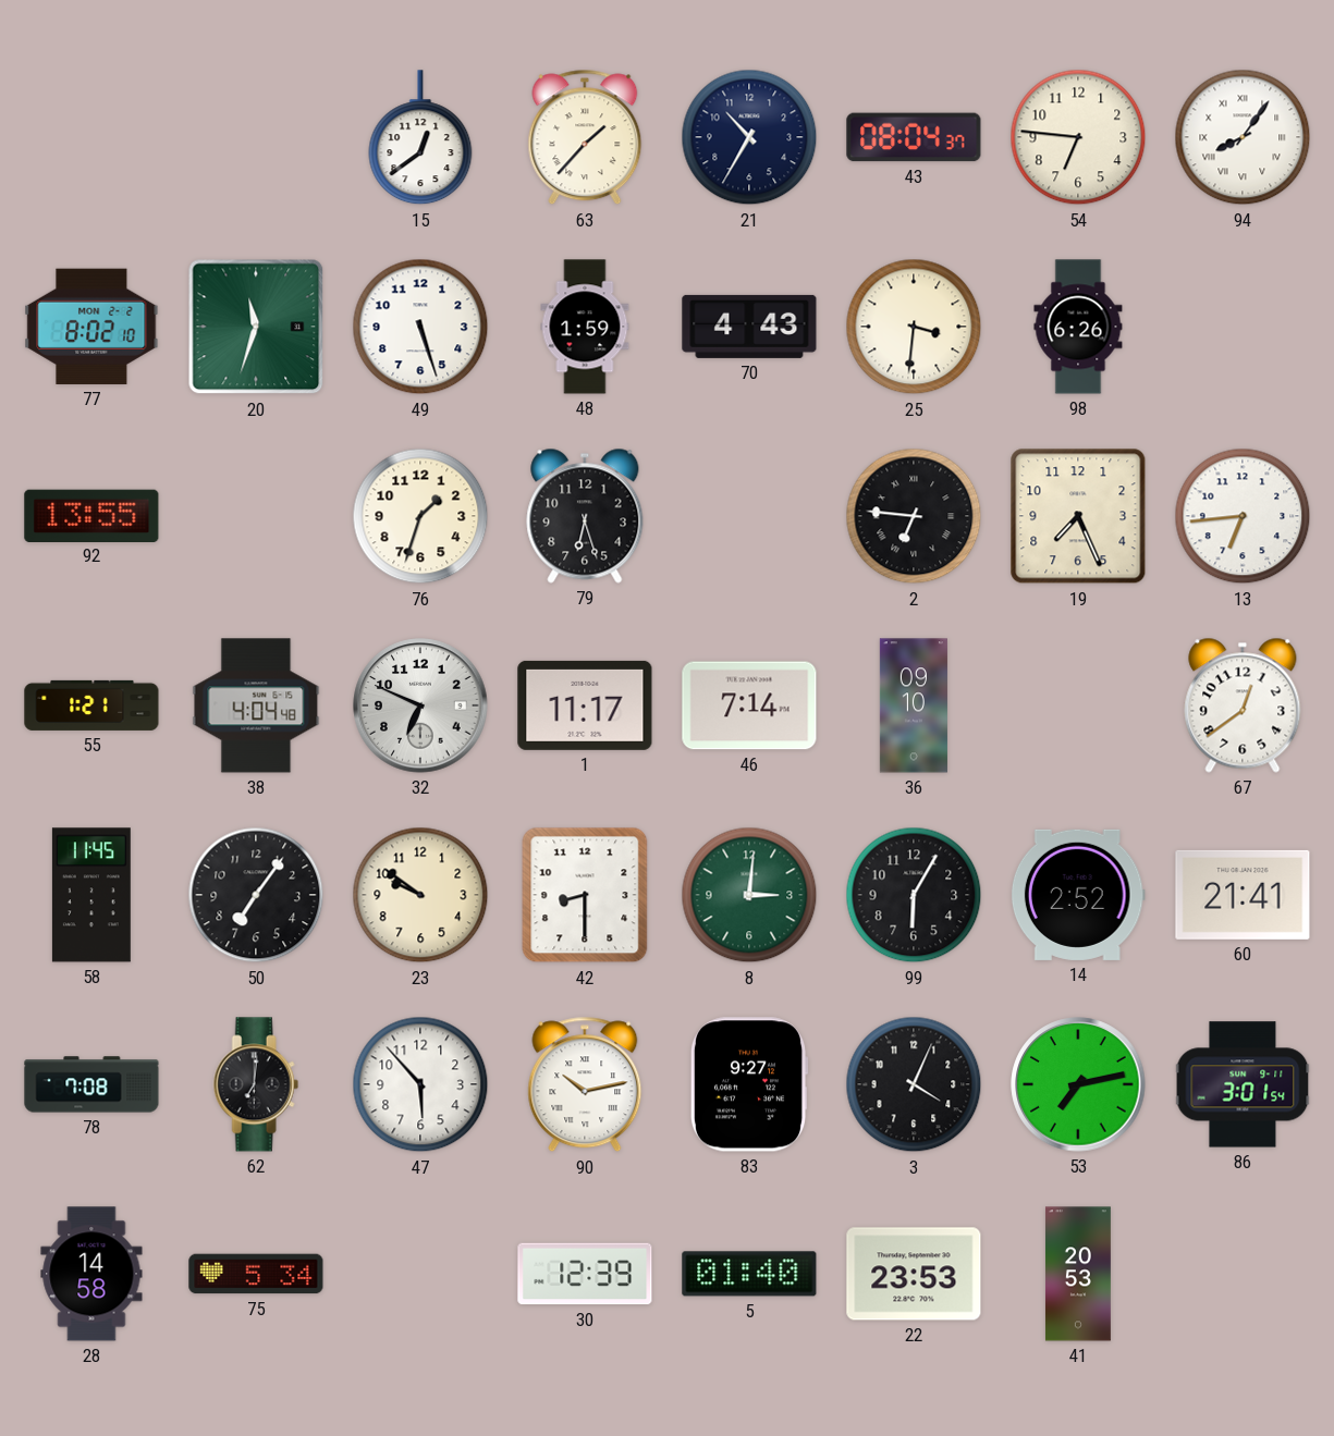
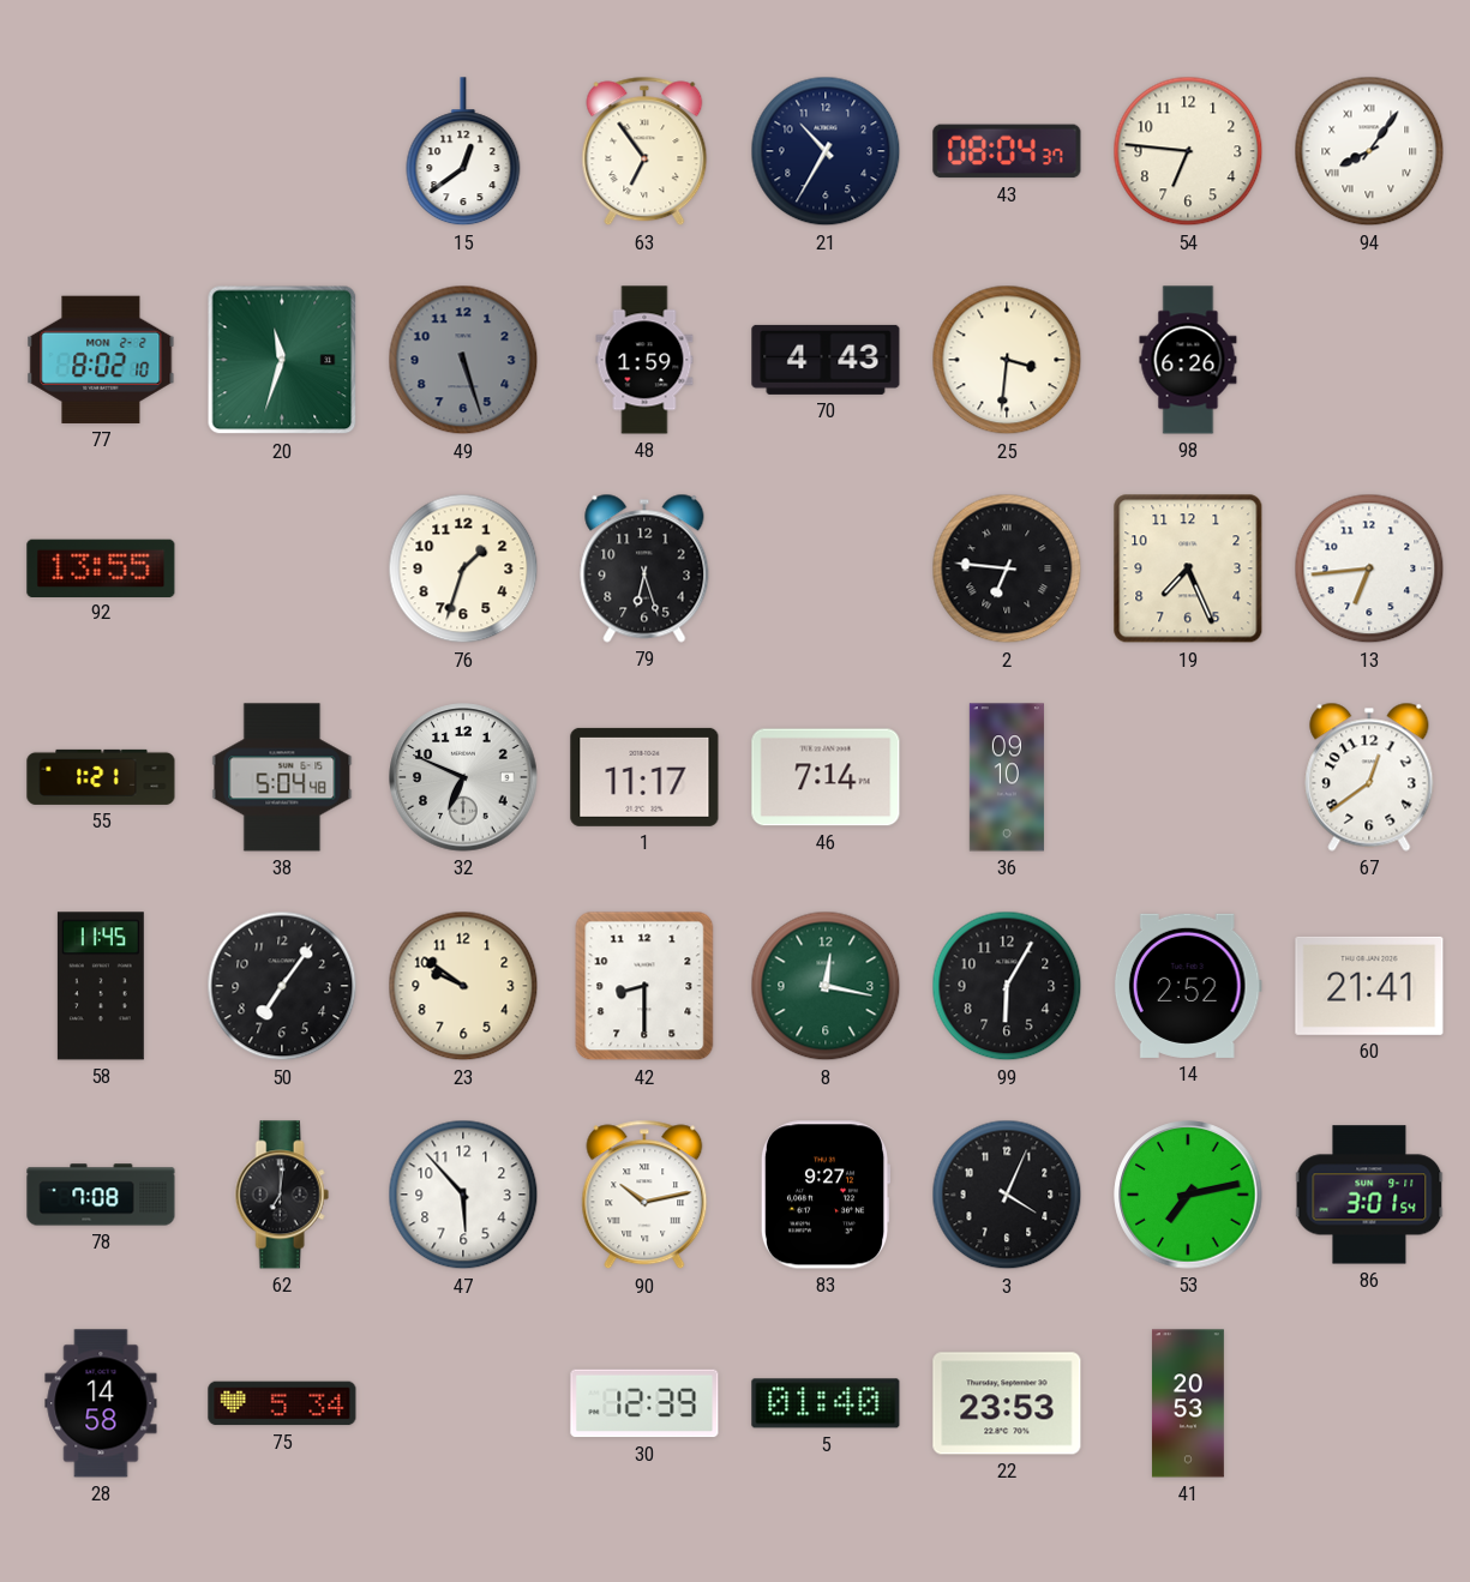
63: 1:37 -> 6:54
49 dial: white -> grey
38: 4:04 -> 5:04
8: 3:01 -> 12:17
